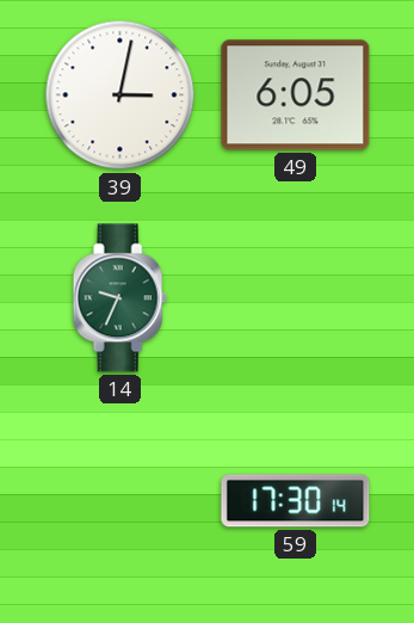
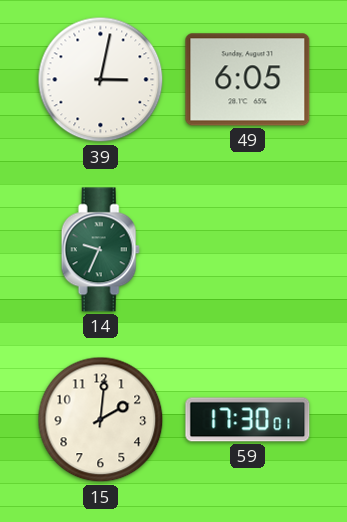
15: none -> 2:01
59: 17:30:14 -> 17:30:01
